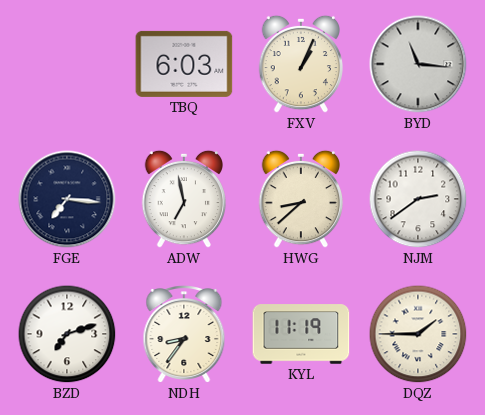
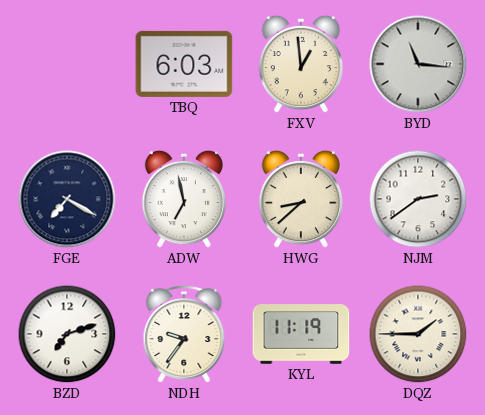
FXV: 1:04 -> 12:59
FGE: 7:16 -> 7:20
NDH: 8:36 -> 9:36
